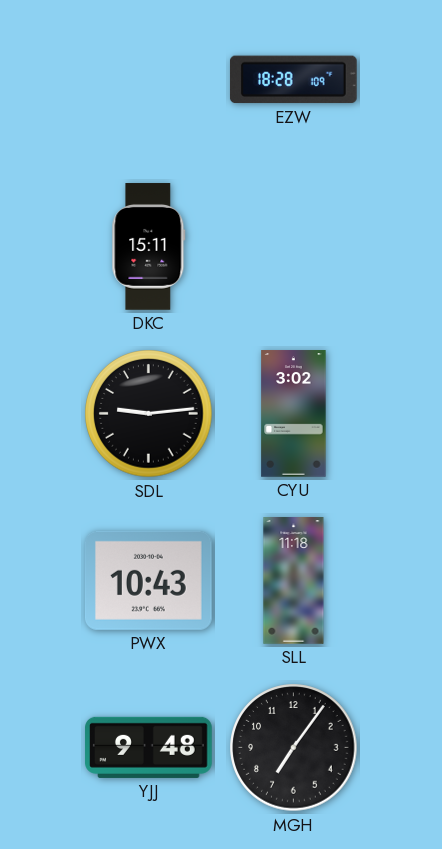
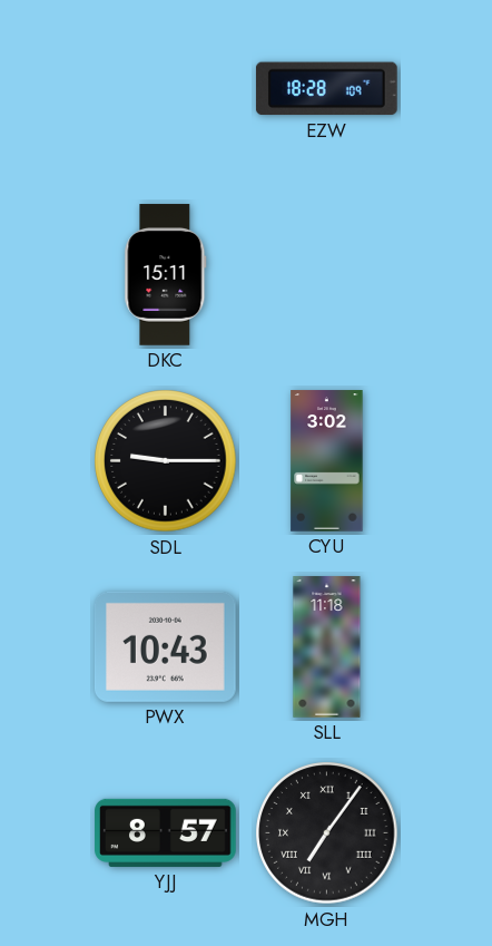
SDL: 9:14 -> 9:15
YJJ: 9:48 -> 8:57
MGH numerals: Arabic -> Roman
